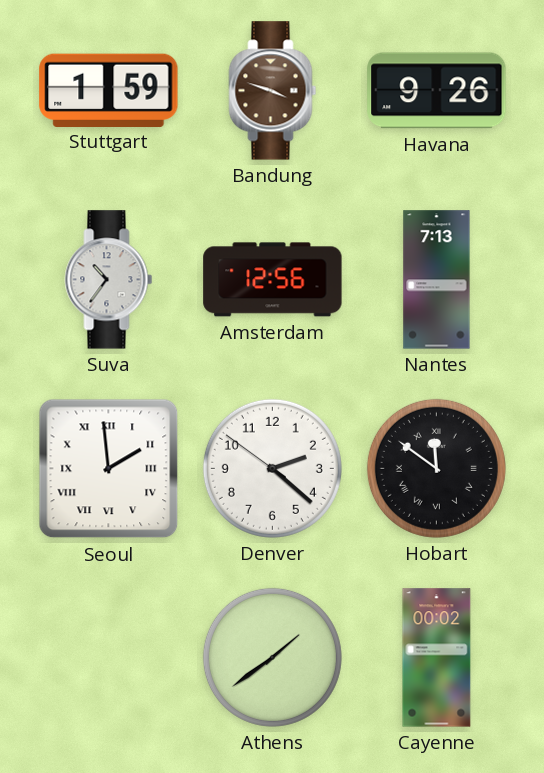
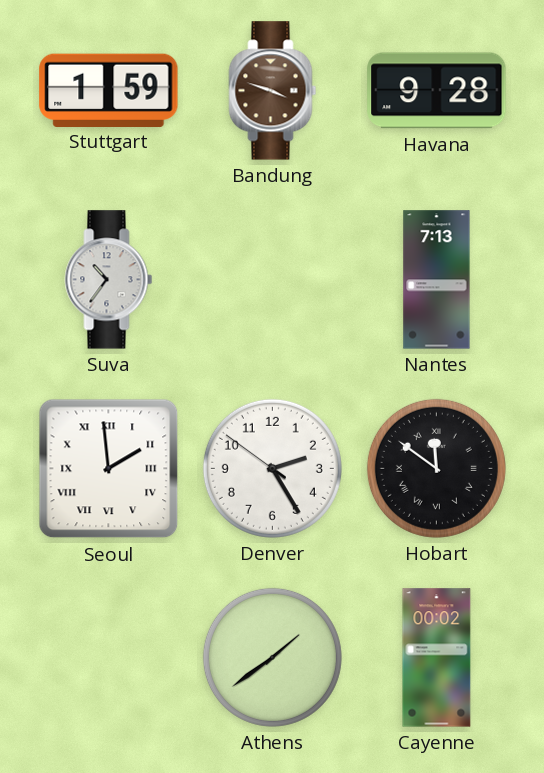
Havana: 9:26 -> 9:28
Amsterdam: 12:56 -> none
Denver: 2:21 -> 2:24
